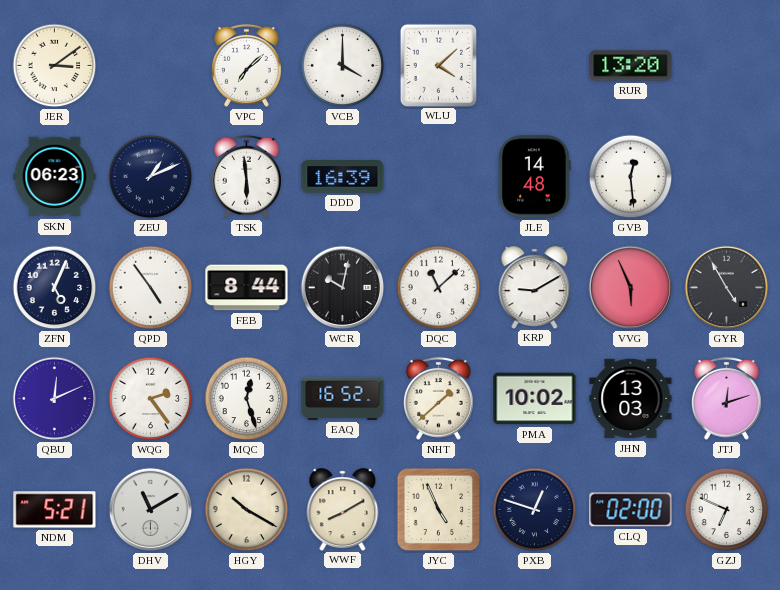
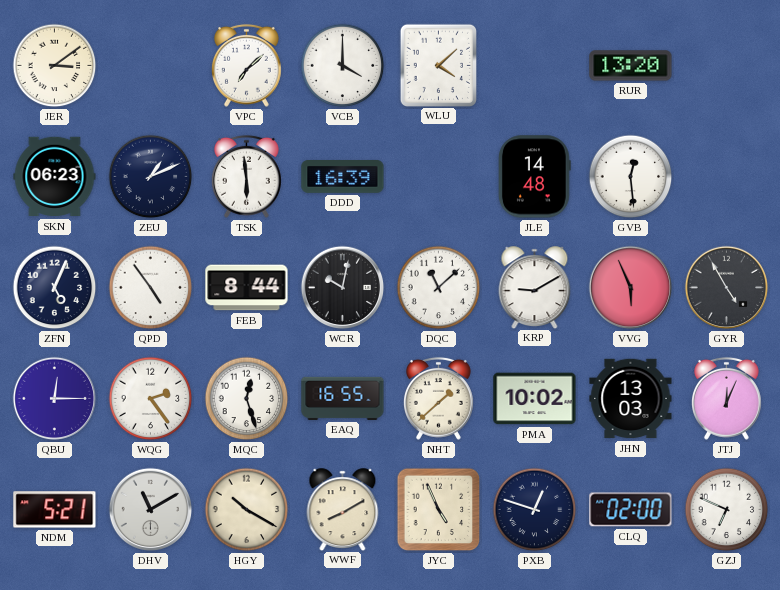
QBU: 12:11 -> 12:15
EAQ: 16:52 -> 16:55
JTJ: 12:12 -> 12:04
